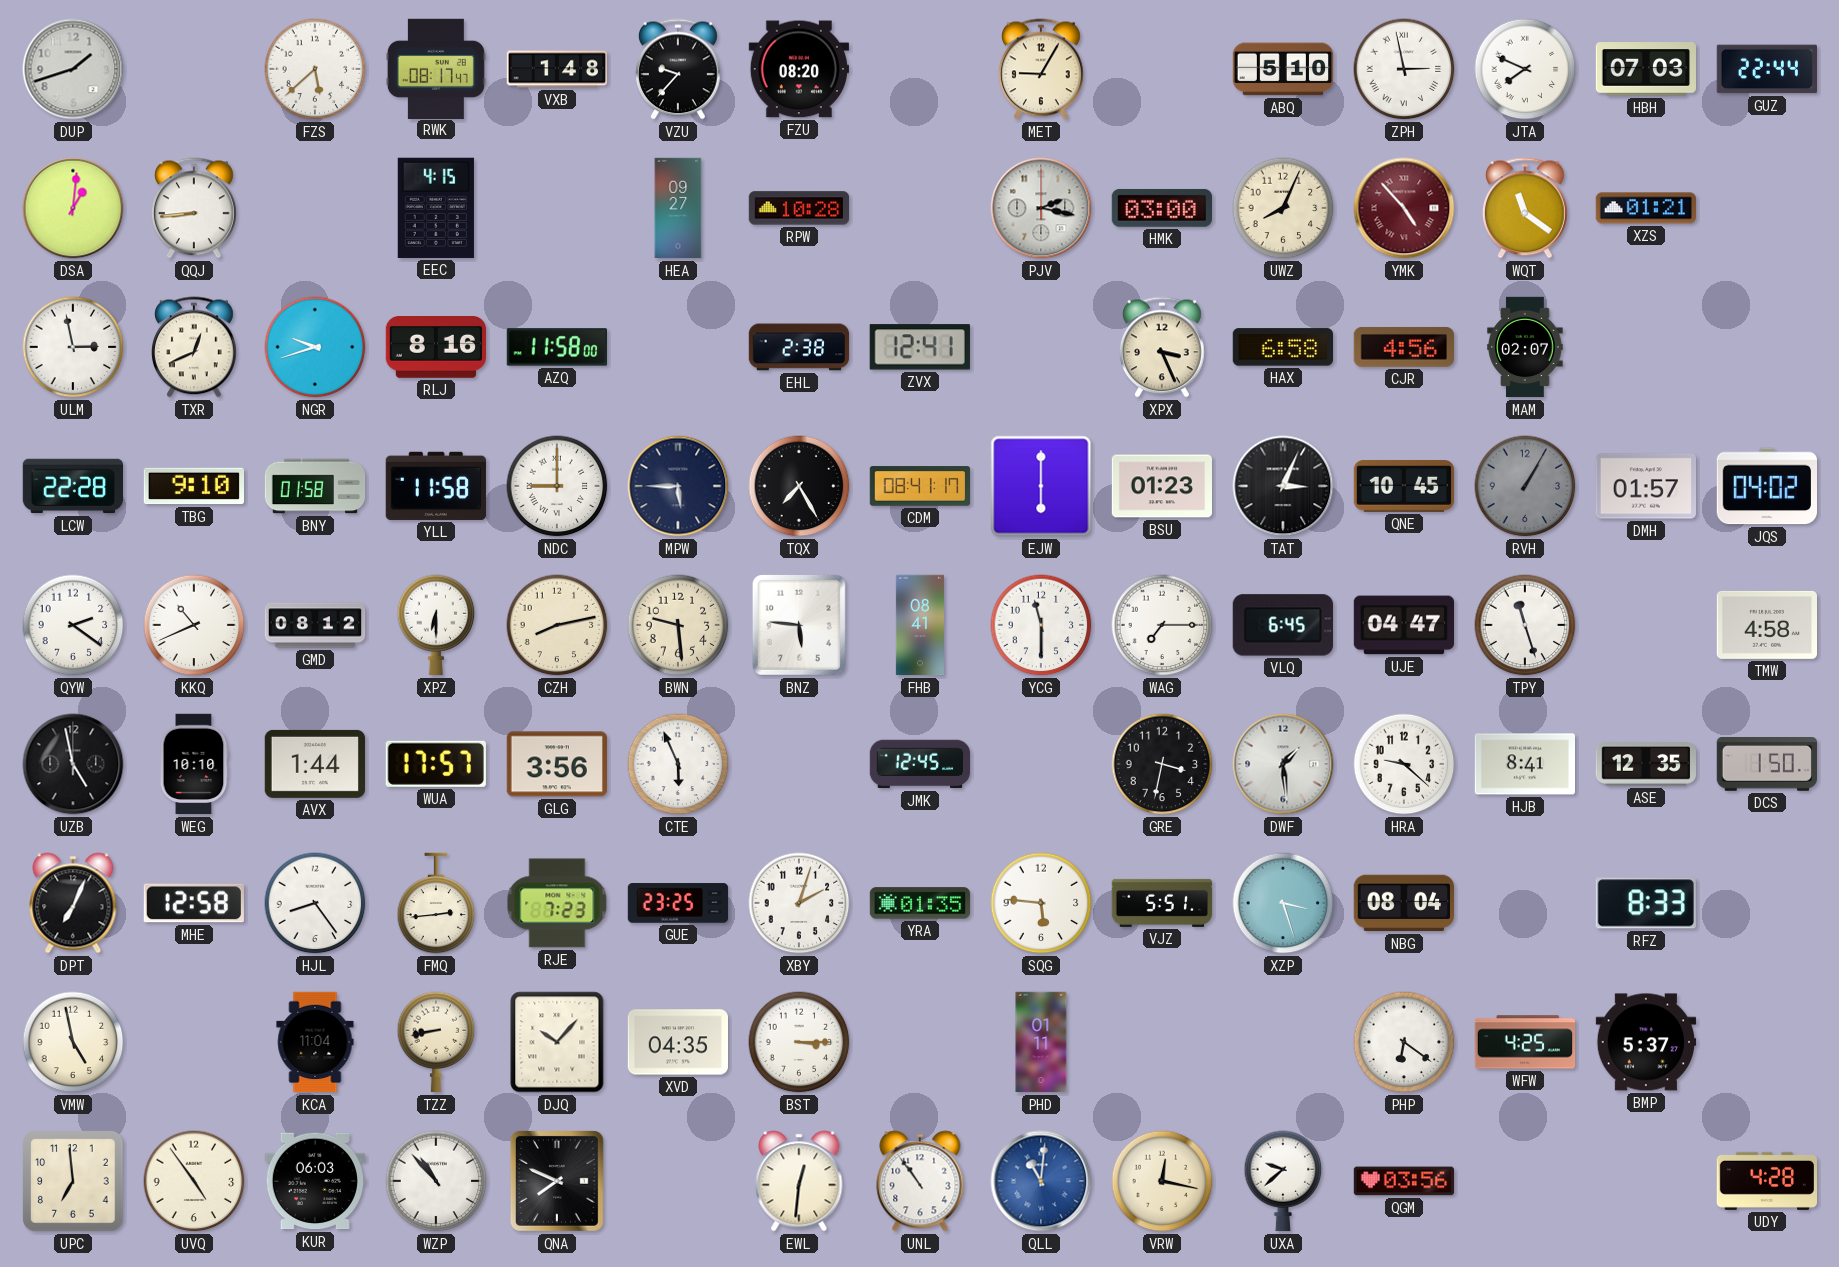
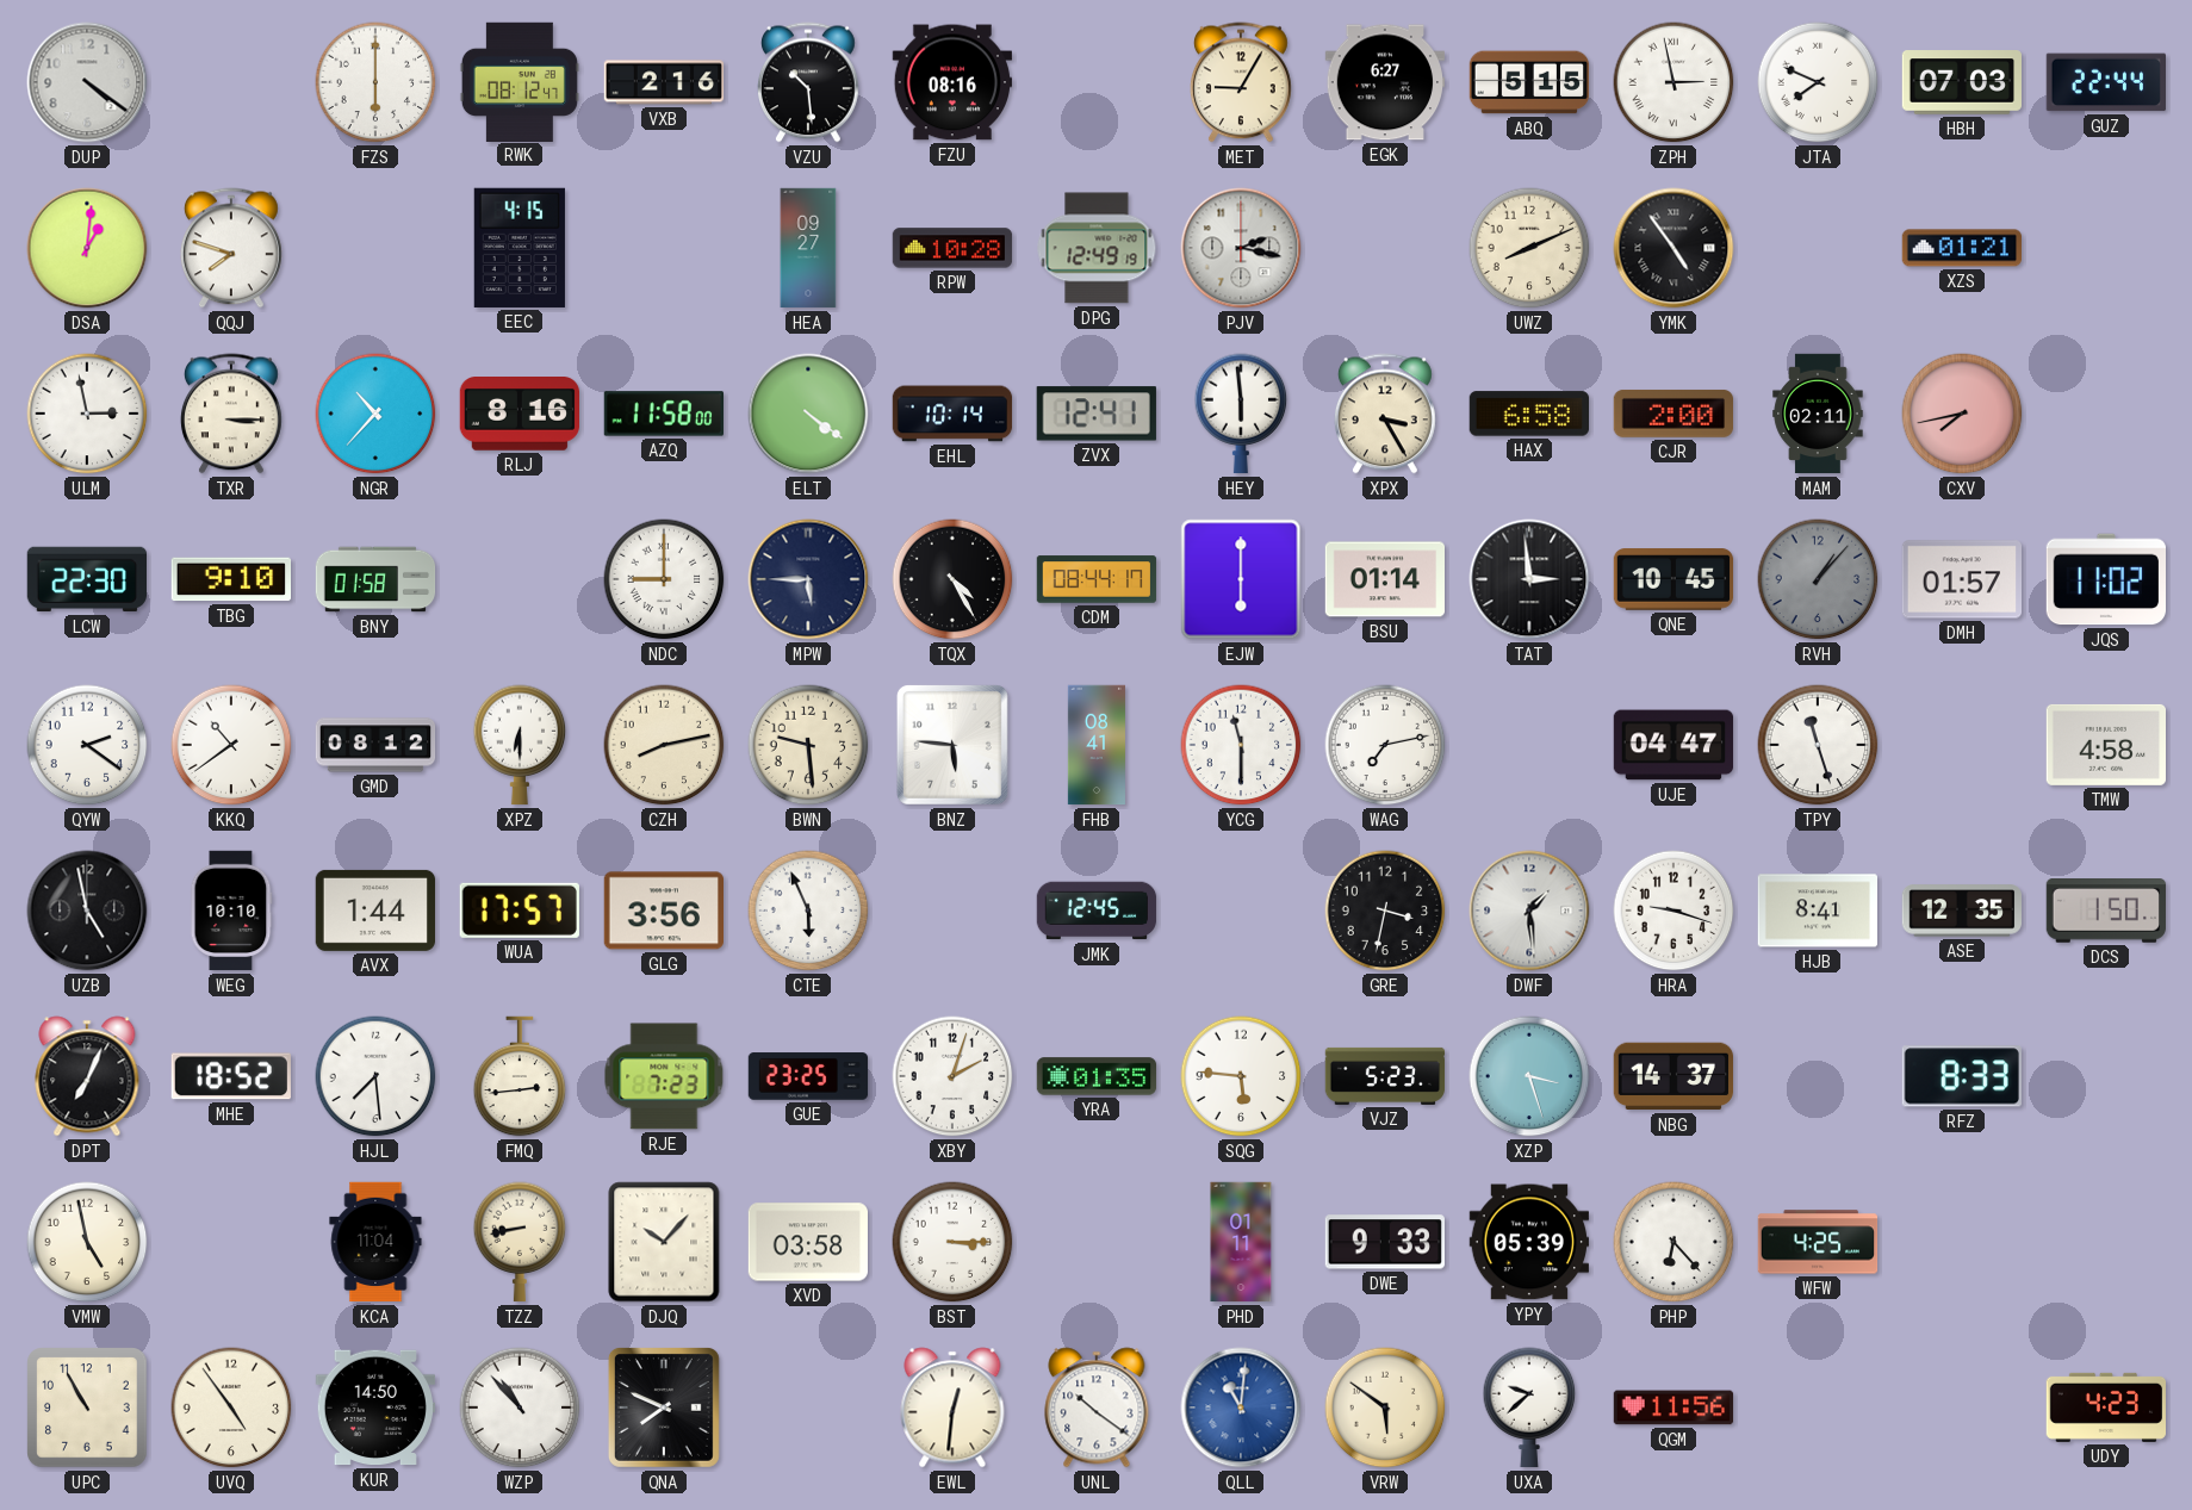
DUP: 1:42 -> 4:21
FZS: 5:38 -> 6:00
RWK: 08:17 -> 08:12
VXB: 1:48 -> 2:16
VZU: 9:37 -> 10:29
FZU: 08:20 -> 08:16
EGK: none -> 6:27
ABQ: 5:10 -> 5:15
QQJ: 8:44 -> 7:48
DPG: none -> 12:49
HMK: 03:00 -> none
UWZ: 8:04 -> 8:11
YMK: 4:53 -> 4:54
YMK dial: burgundy -> black
WQT: 11:21 -> none
TXR: 12:41 -> 3:15
NGR: 9:42 -> 10:37
ELT: none -> 4:21
EHL: 2:38 -> 10:14
HEY: none -> 5:59
XPX: 3:26 -> 3:25
CJR: 4:56 -> 2:00
MAM: 02:07 -> 02:11
CXV: none -> 7:43
LCW: 22:28 -> 22:30
YLL: 11:58 -> none
TQX: 7:25 -> 4:25
CDM: 08:41 -> 08:44
BSU: 01:23 -> 01:14
TAT: 3:04 -> 2:59
RVH: 1:05 -> 1:07
JQS: 04:02 -> 11:02
KKQ: 10:41 -> 10:39
WAG: 7:15 -> 7:13
VLQ: 6:45 -> none
HRA: 9:22 -> 9:18
MHE: 12:58 -> 18:52
HJL: 8:24 -> 7:29
VJZ: 5:51 -> 5:23
NBG: 08:04 -> 14:37
XVD: 04:35 -> 03:58
DWE: none -> 9:33
YPY: none -> 05:39
PHP: 6:21 -> 6:23
BMP: 5:37 -> none
UPC: 6:59 -> 10:55
KUR: 06:03 -> 14:50
UNL: 10:54 -> 10:21
VRW: 12:17 -> 5:51
QGM: 03:56 -> 11:56
UDY: 4:28 -> 4:23
